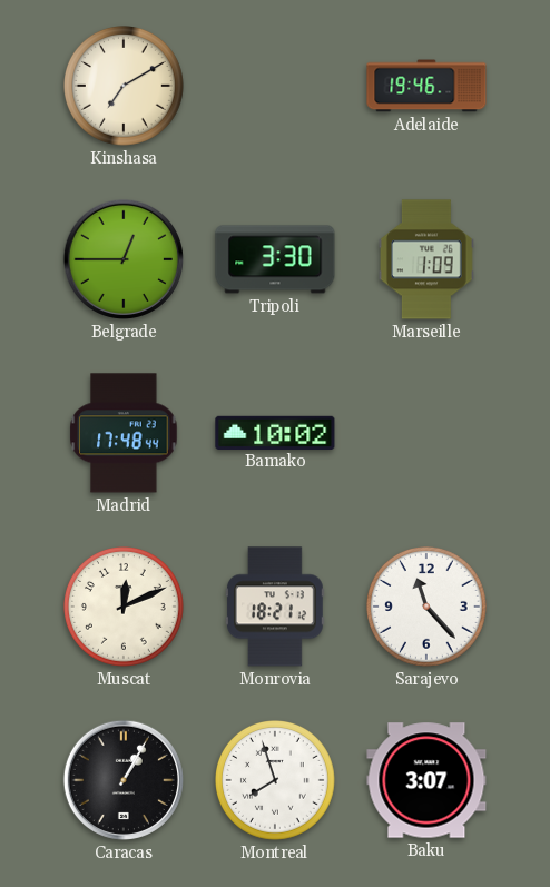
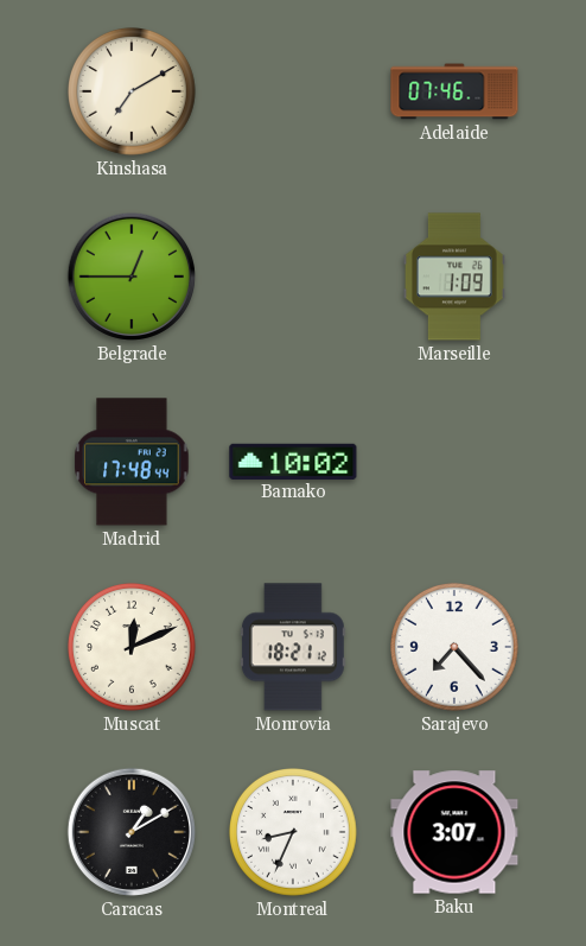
Adelaide: 19:46 -> 07:46
Tripoli: 3:30 -> none
Sarajevo: 11:23 -> 7:23
Caracas: 1:05 -> 1:10
Montreal: 7:57 -> 8:34
